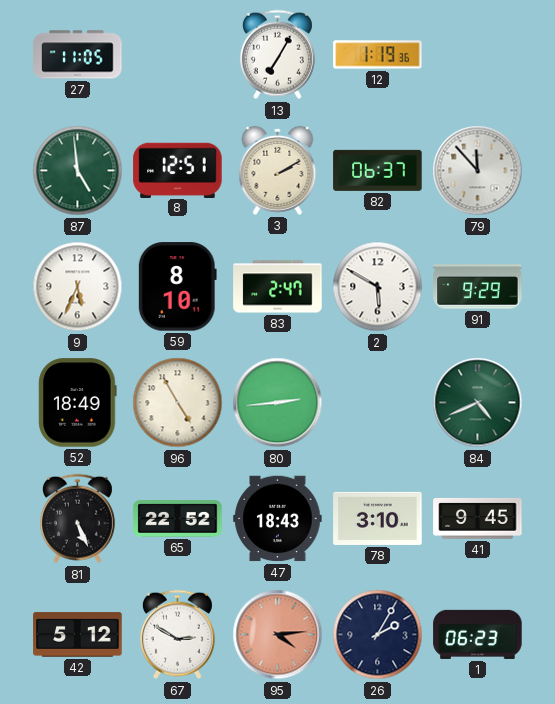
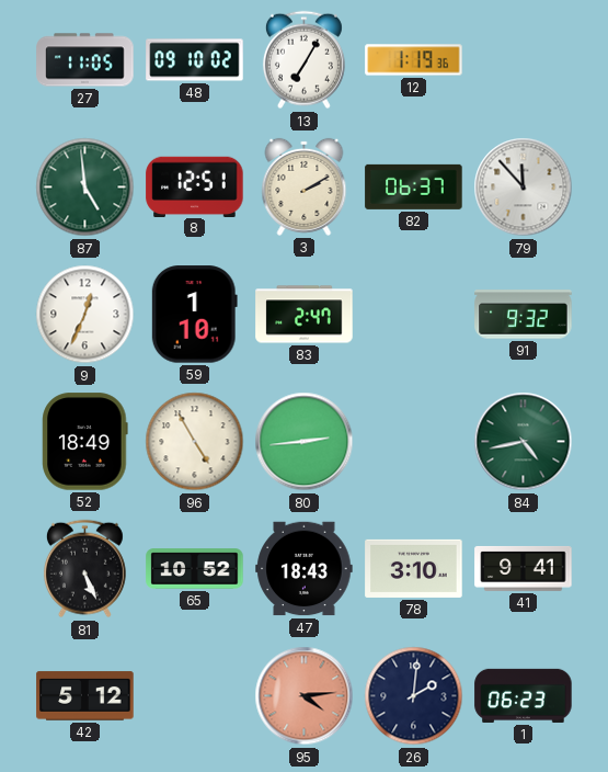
48: none -> 09:10
9: 5:34 -> 12:34
59: 8:10 -> 1:10
2: 5:50 -> none
91: 9:29 -> 9:32
84: 4:41 -> 4:43
65: 22:52 -> 10:52
41: 9:45 -> 9:41
67: 2:50 -> none
26: 2:05 -> 2:01
